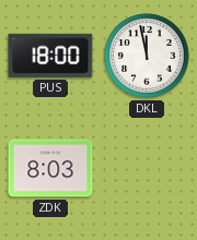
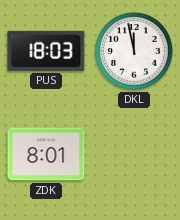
PUS: 18:00 -> 18:03
ZDK: 8:03 -> 8:01
